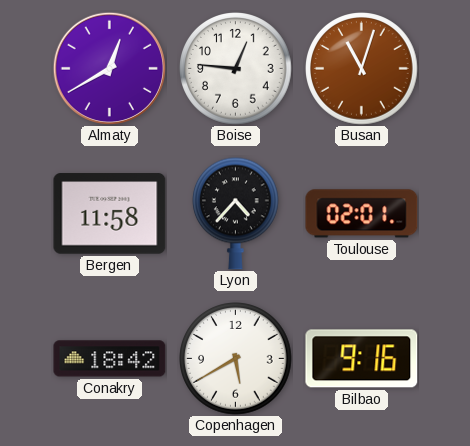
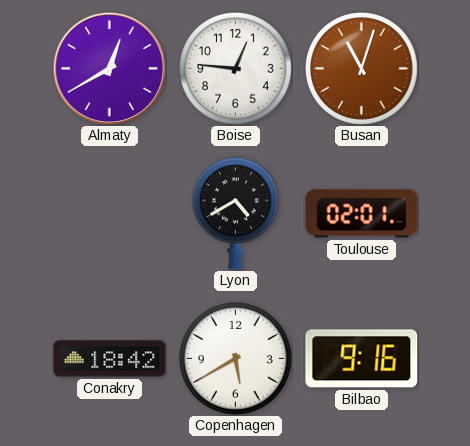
Bergen: 11:58 -> none
Lyon: 4:37 -> 4:40
